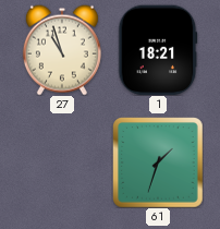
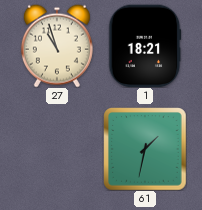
61: 1:33 -> 1:32
